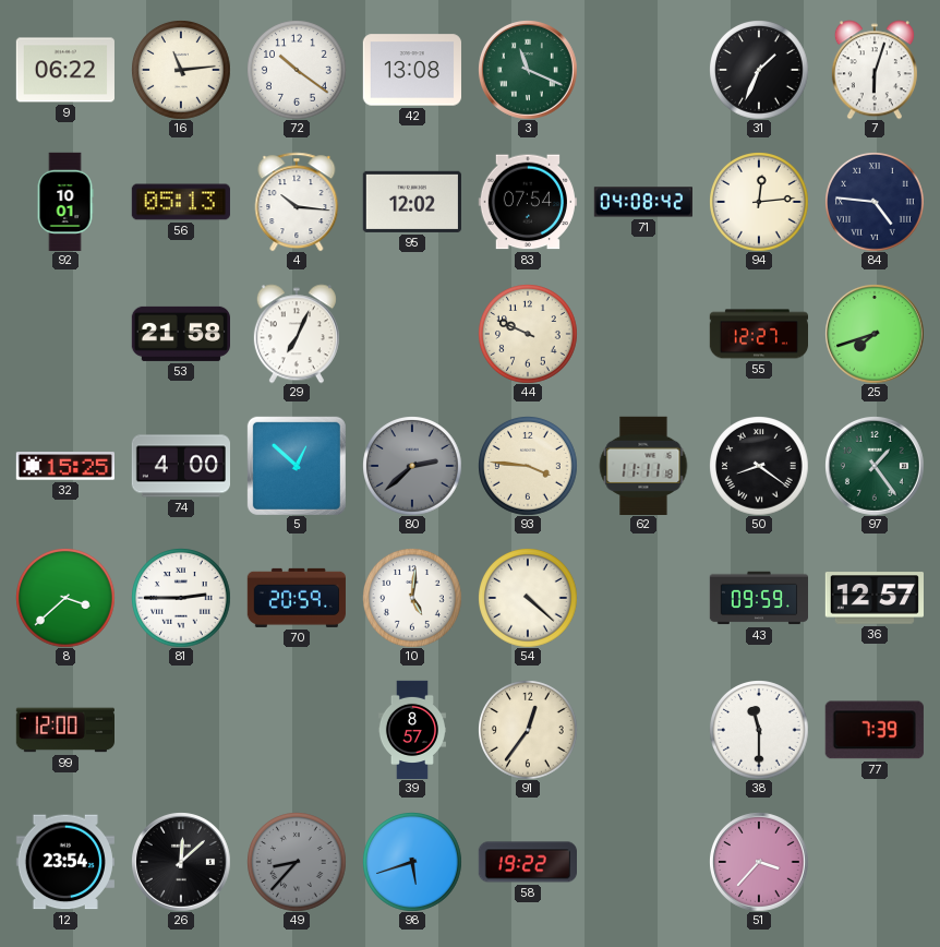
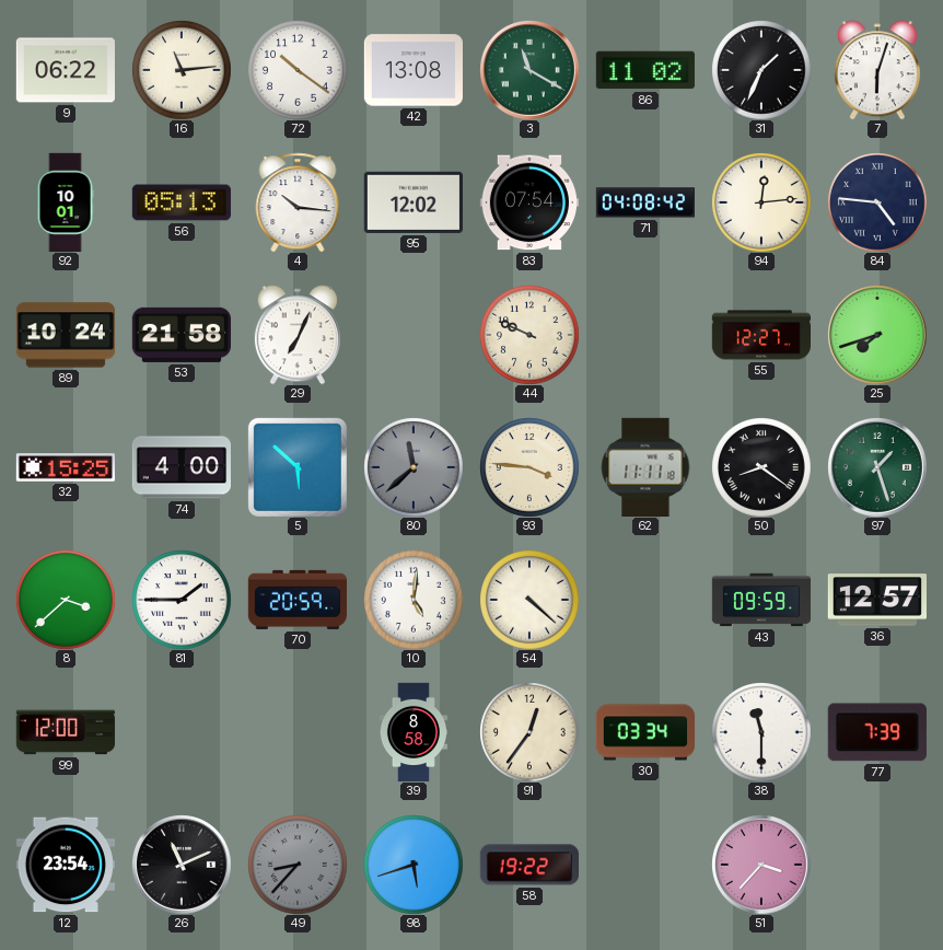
3: 11:19 -> 11:20
86: none -> 11:02
89: none -> 10:24
5: 12:52 -> 5:52
80: 2:38 -> 11:38
97: 1:24 -> 1:27
81: 2:45 -> 1:45
39: 8:57 -> 8:58
30: none -> 03:34
26: 12:08 -> 11:11
